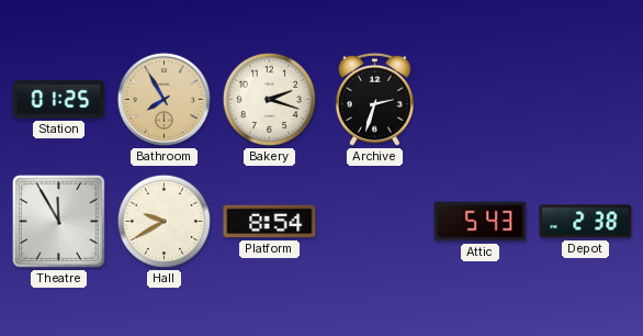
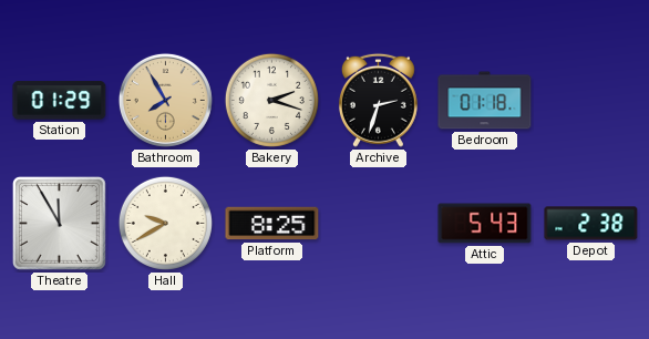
Station: 01:25 -> 01:29
Bedroom: none -> 01:18
Platform: 8:54 -> 8:25
